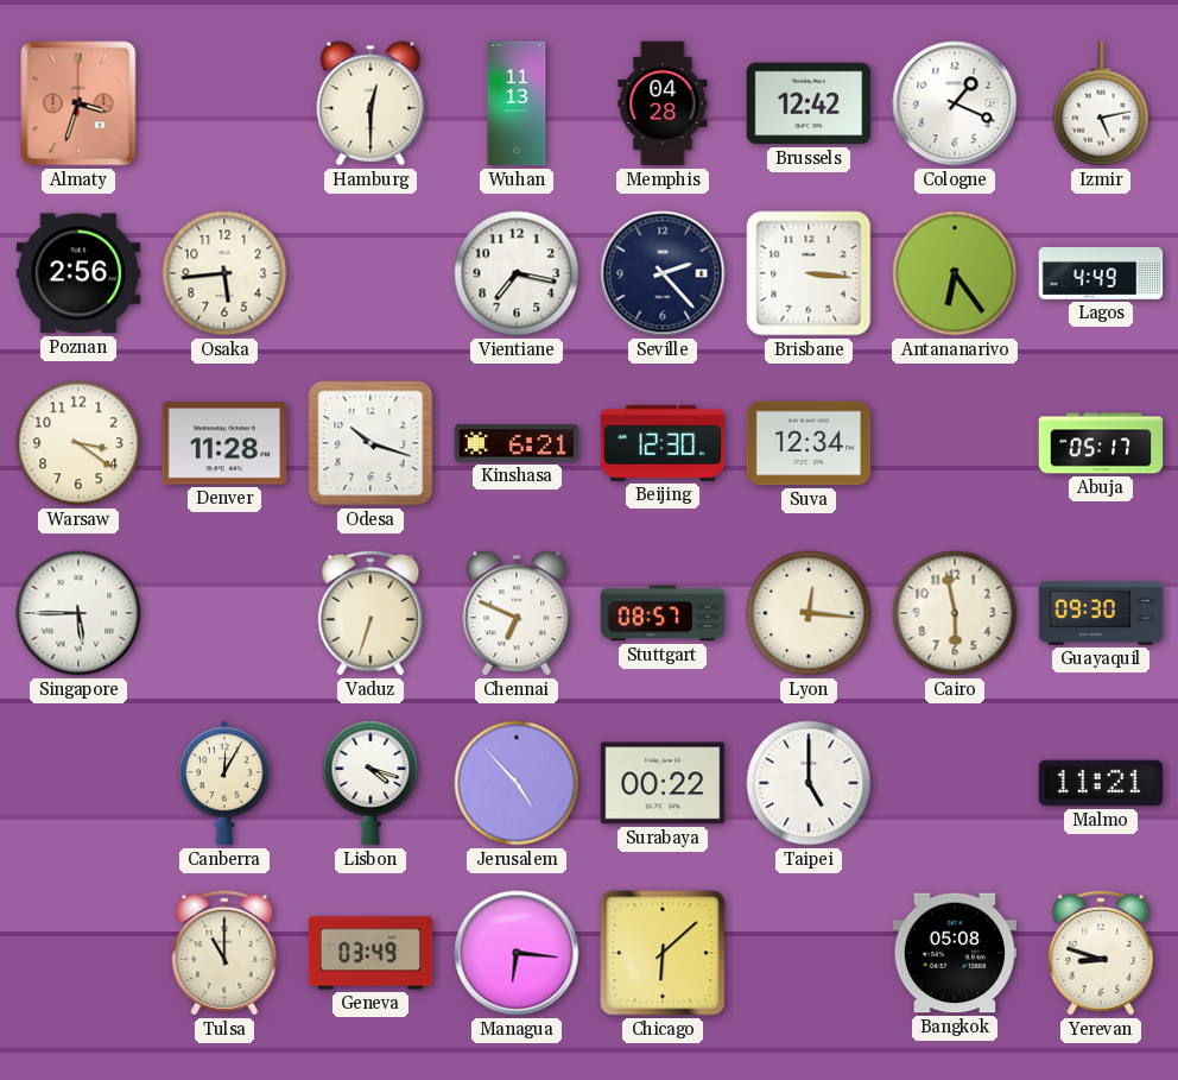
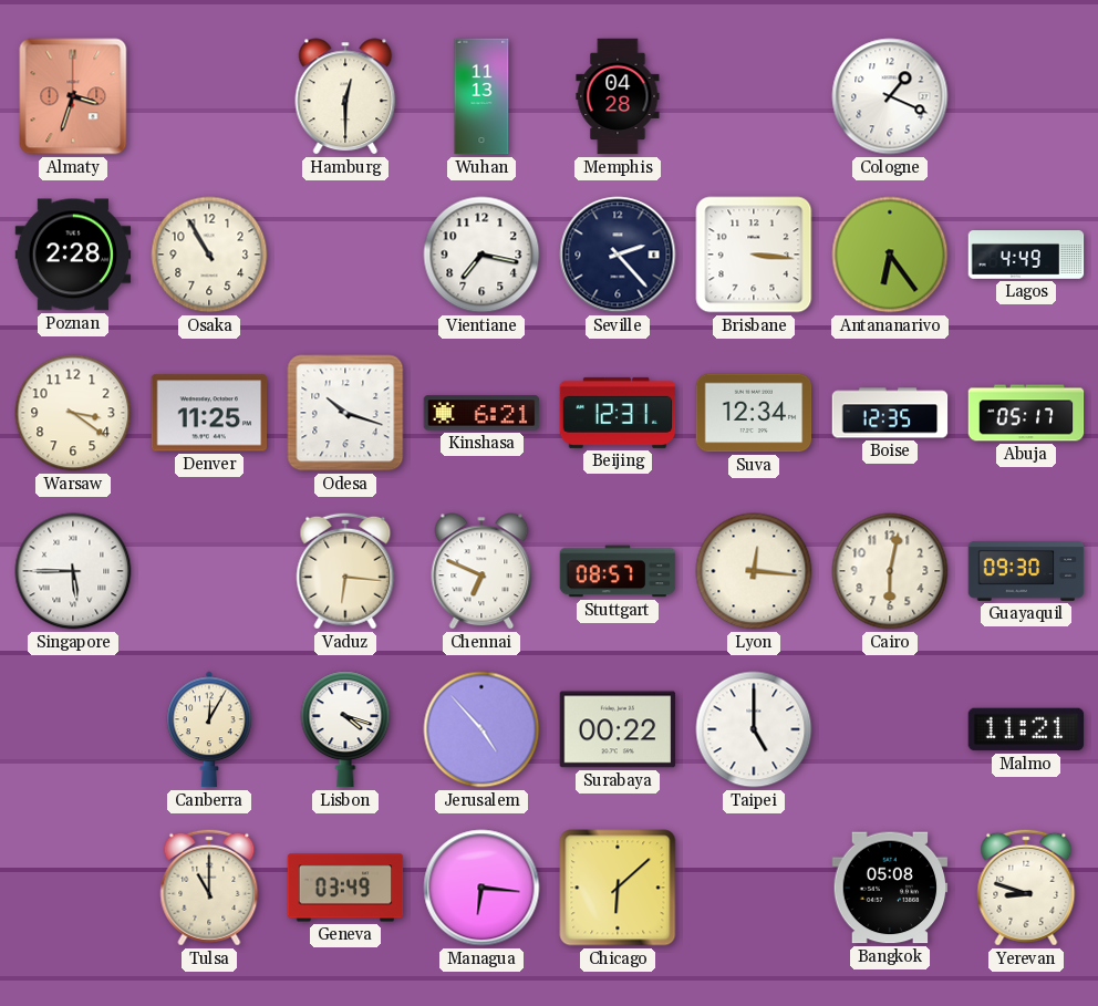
Brussels: 12:42 -> none
Izmir: 5:13 -> none
Poznan: 2:56 -> 2:28
Osaka: 5:44 -> 10:55
Denver: 11:28 -> 11:25
Beijing: 12:30 -> 12:31
Boise: none -> 12:35
Vaduz: 6:33 -> 6:16
Cairo: 5:58 -> 6:02
